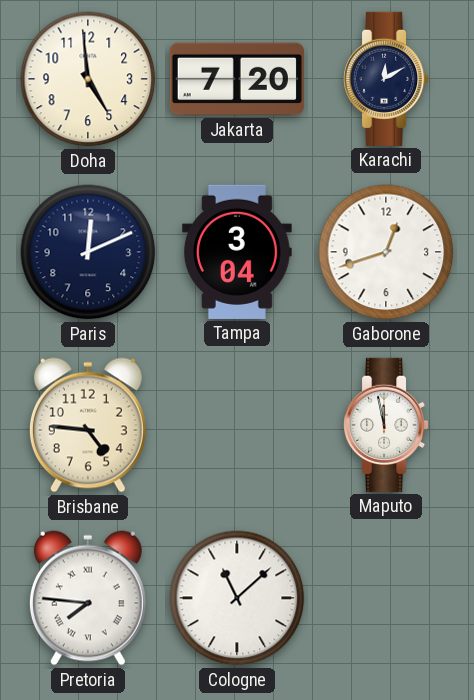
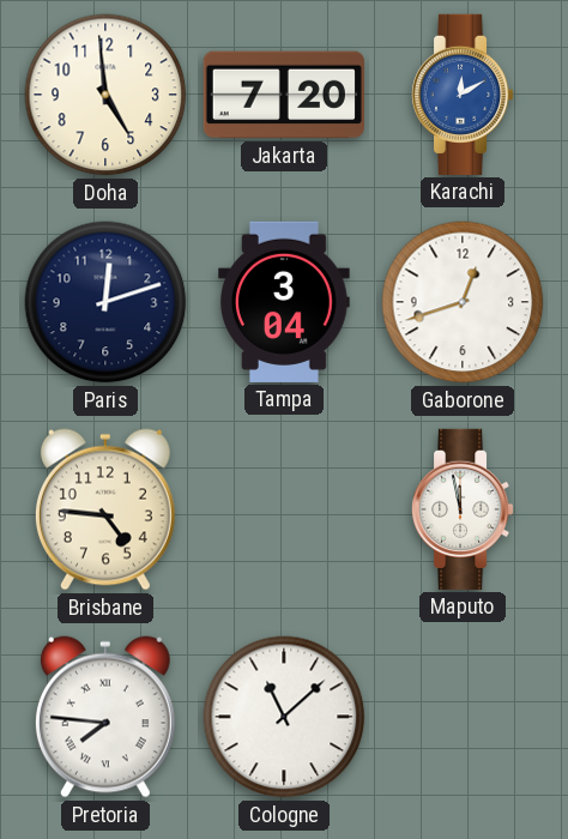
Karachi dial: navy -> blue
Paris: 12:11 -> 12:12
